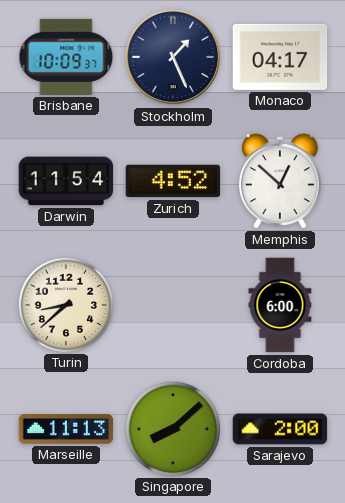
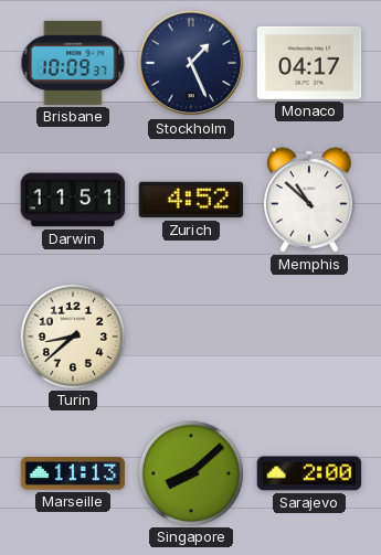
Darwin: 11:54 -> 11:51
Memphis: 12:52 -> 10:52
Cordoba: 6:00 -> none
